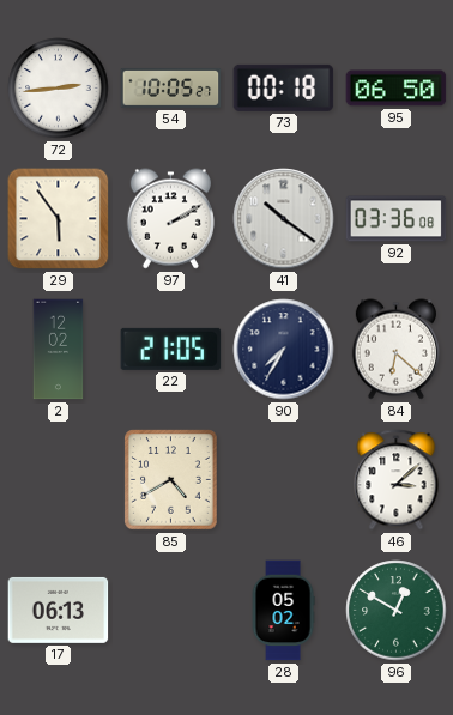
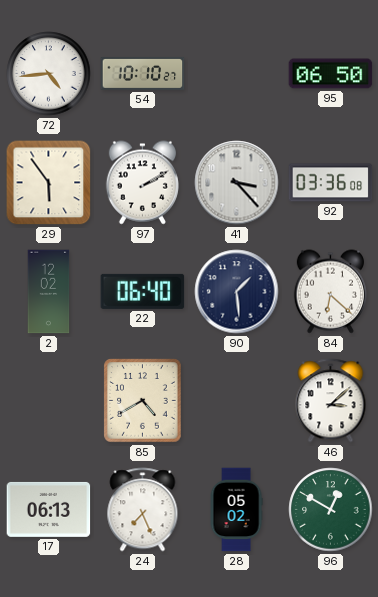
72: 2:44 -> 4:44
54: 10:05 -> 10:10
73: 00:18 -> none
41: 10:21 -> 3:23
22: 21:05 -> 06:40
90: 7:35 -> 1:29
24: none -> 7:26
